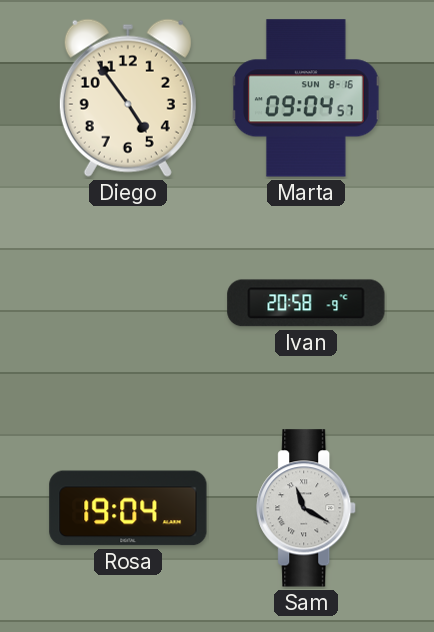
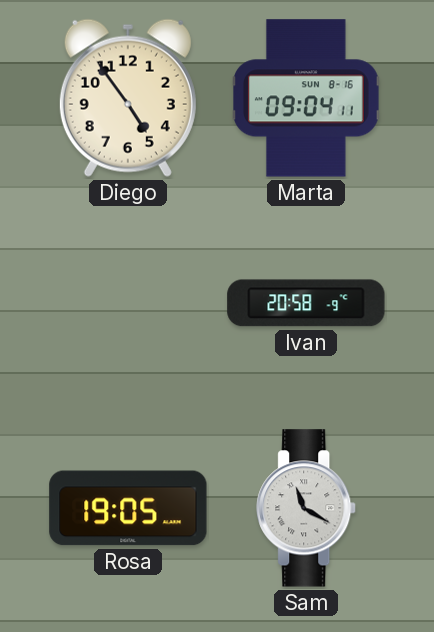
Marta: 09:04:57 -> 09:04:11
Rosa: 19:04 -> 19:05
